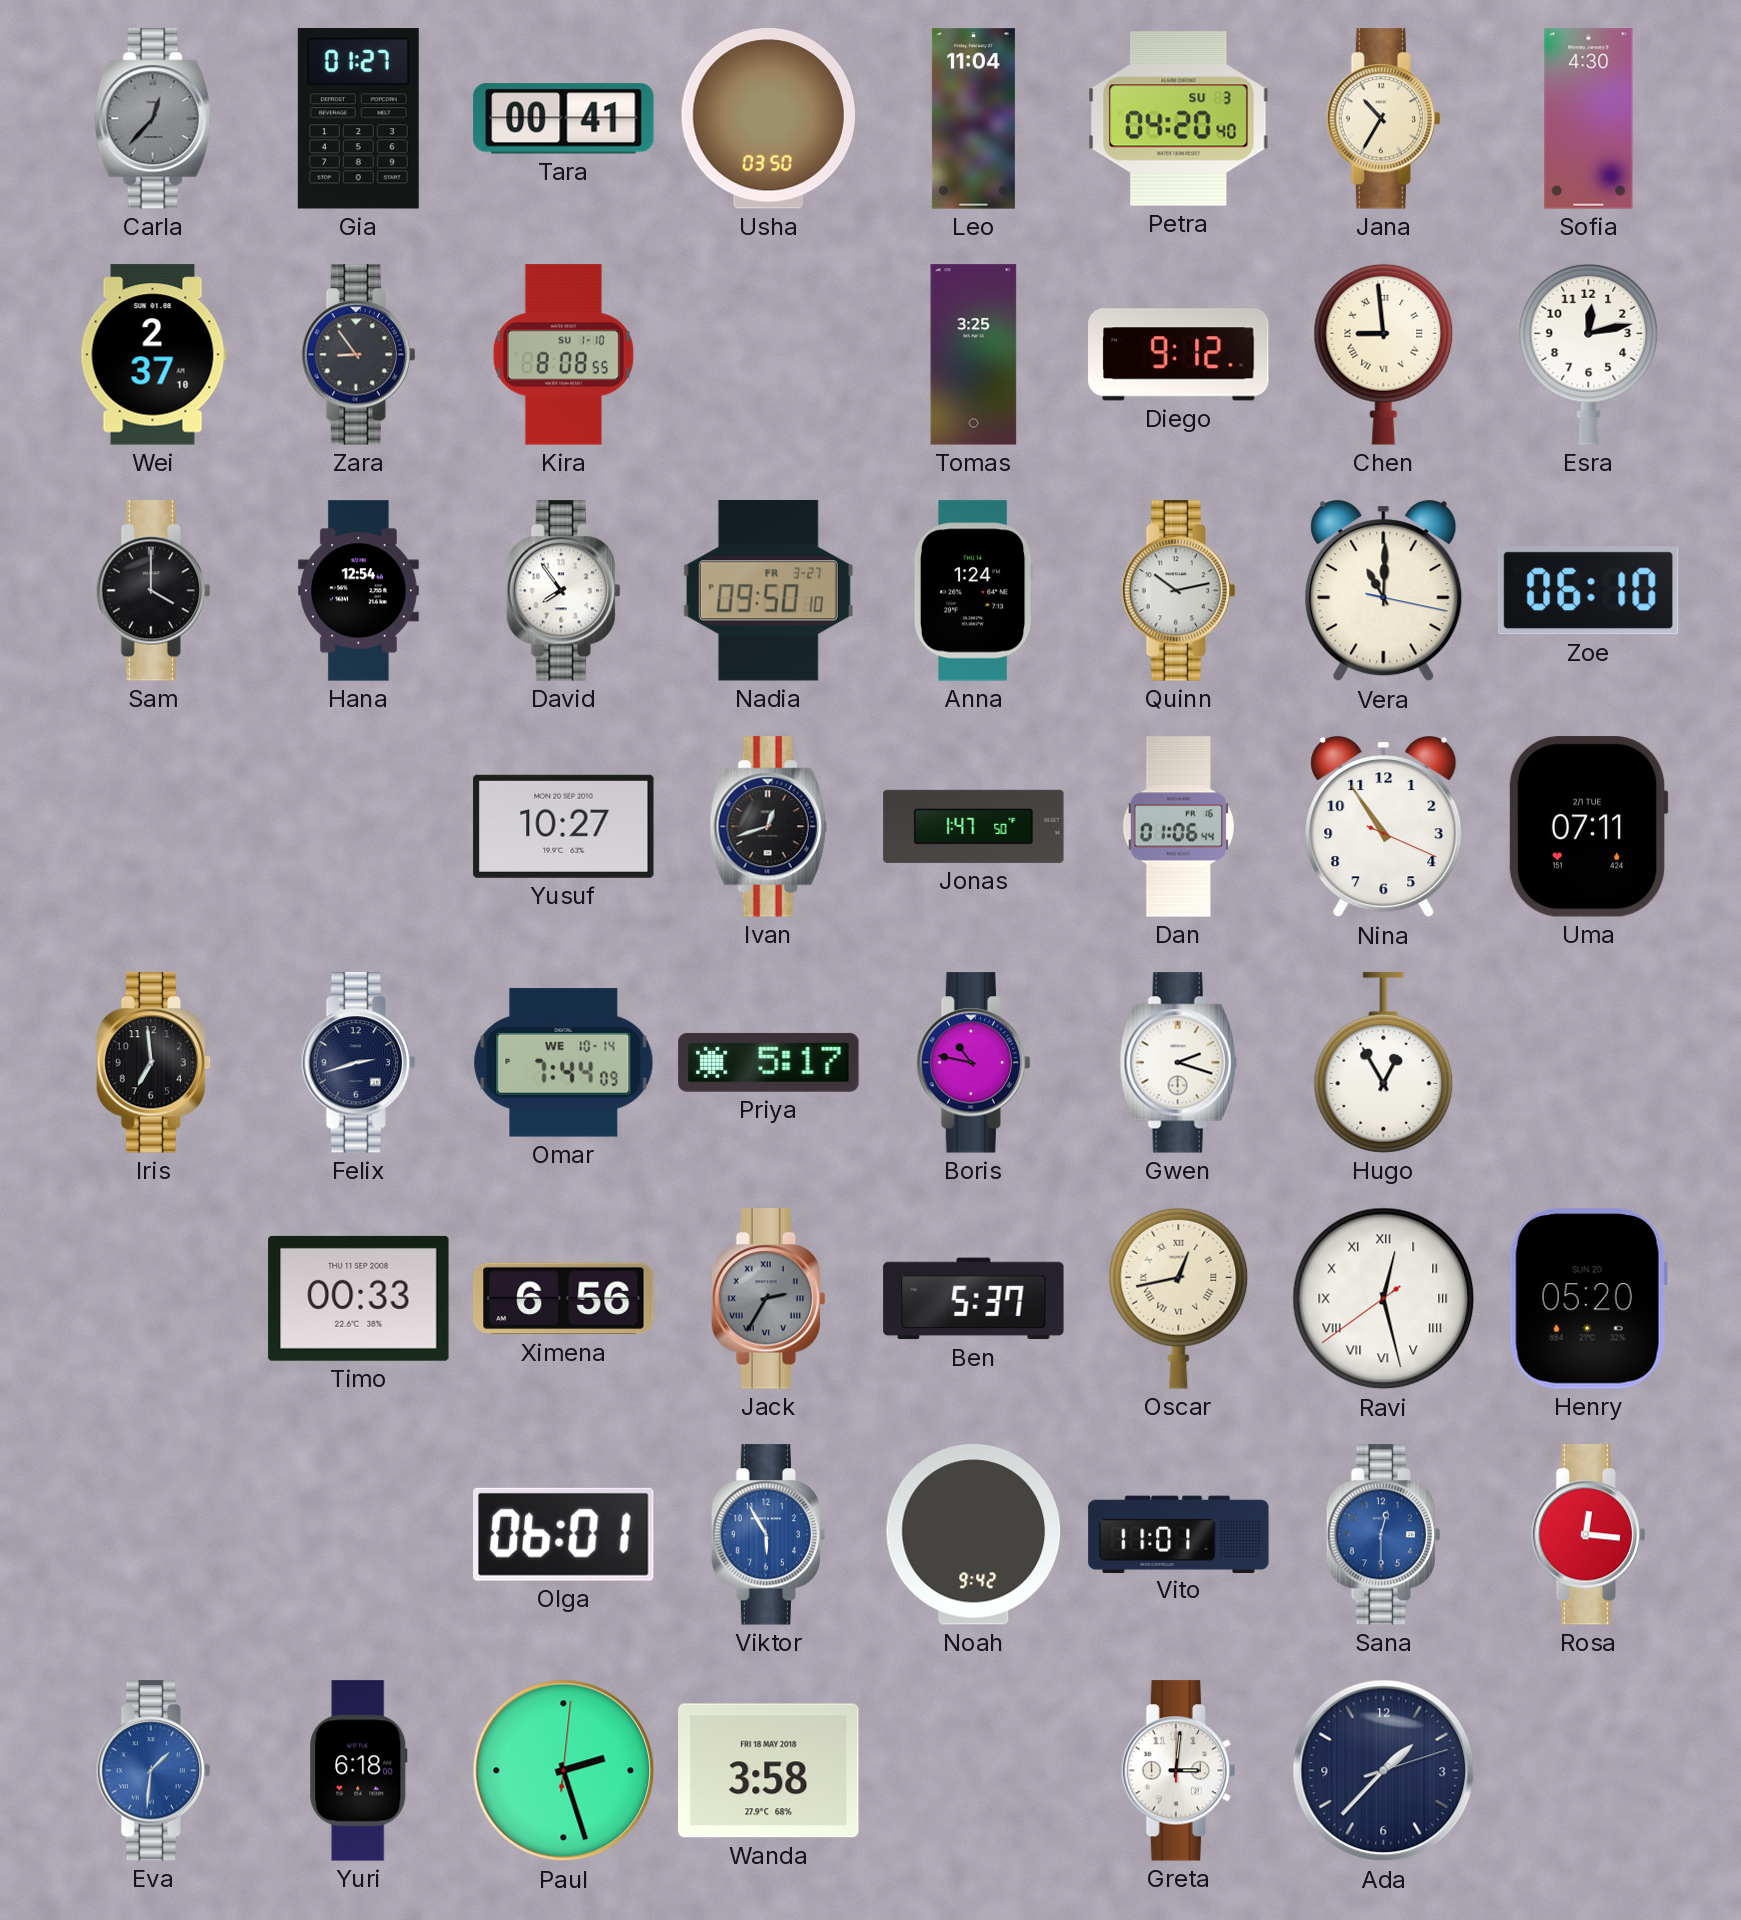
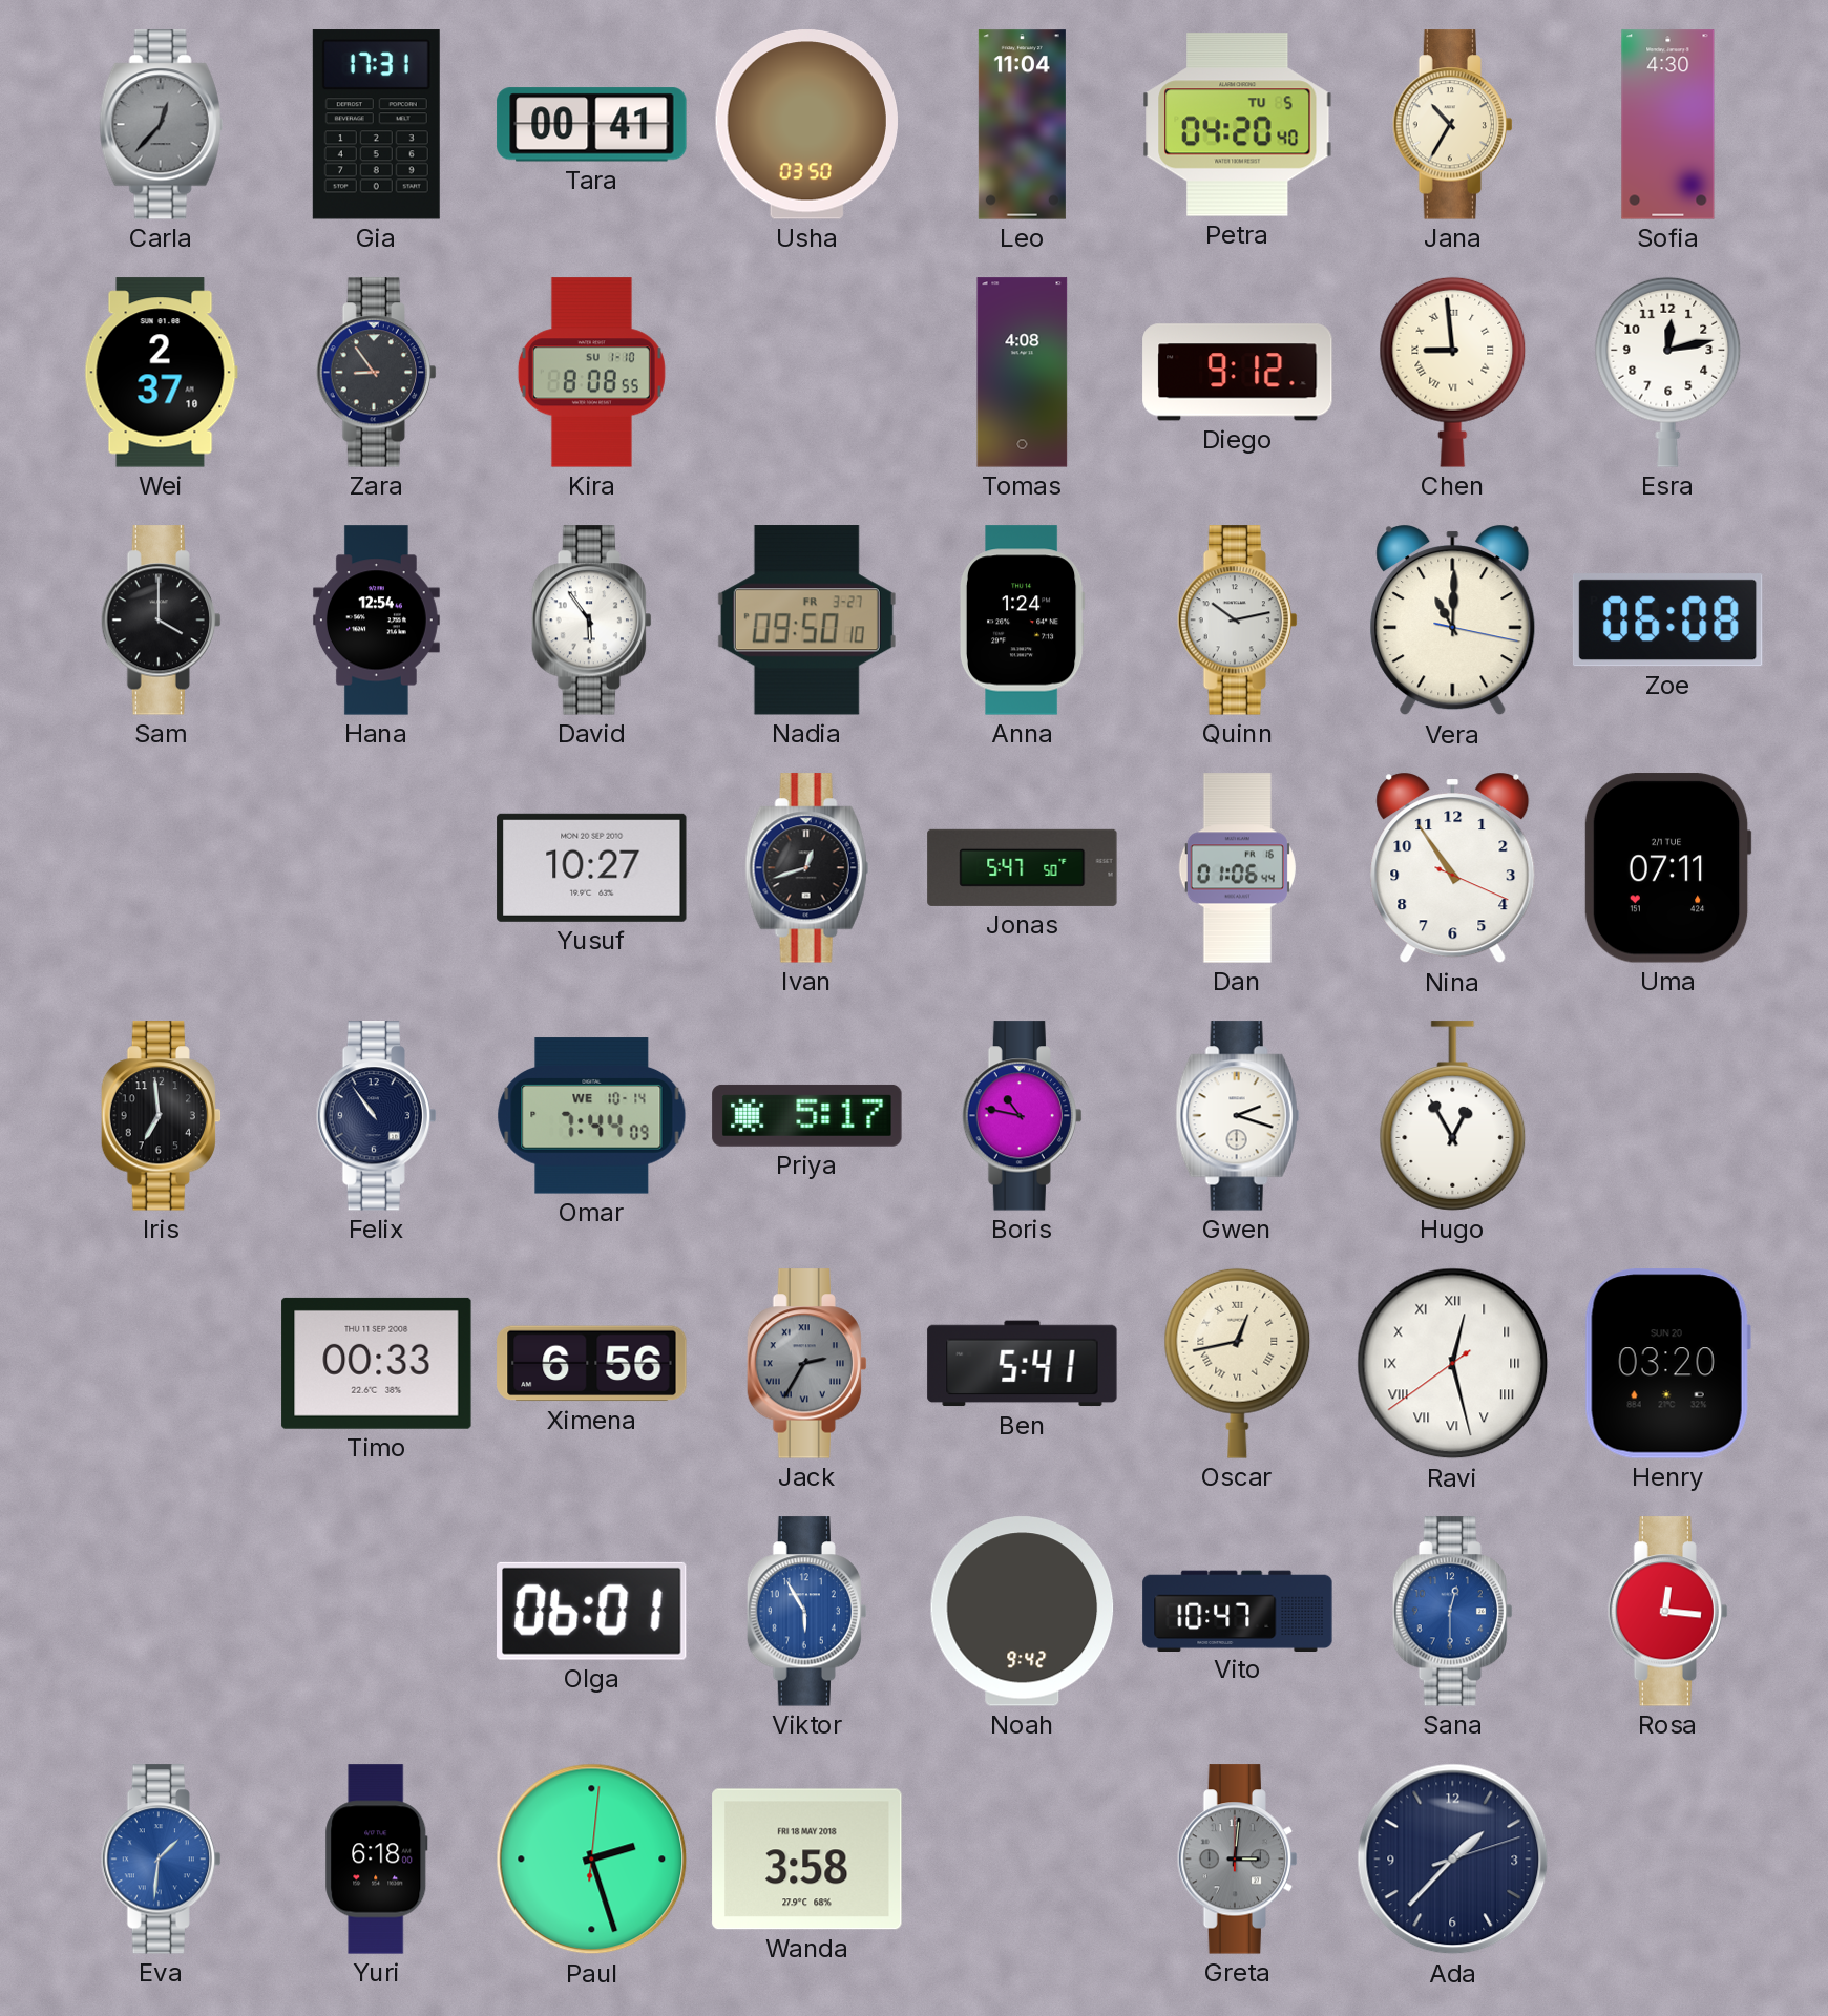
Gia: 01:27 -> 17:31
Petra date: SU 3 -> TU 5
Tomas: 3:25 -> 4:08
David: 7:54 -> 5:54
Zoe: 06:10 -> 06:08
Jonas: 1:47 -> 5:47
Felix: 2:42 -> 10:54
Ben: 5:37 -> 5:41
Henry: 05:20 -> 03:20
Vito: 11:01 -> 10:47
Greta dial: white -> grey
